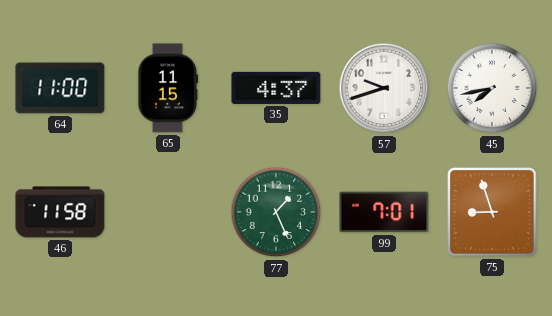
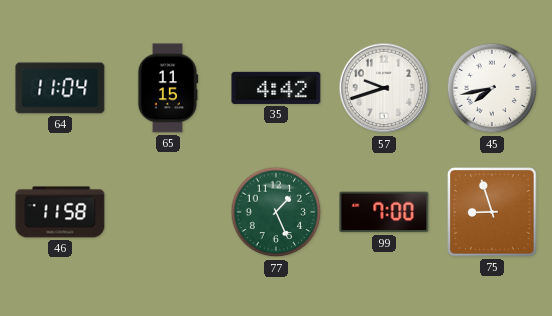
64: 11:00 -> 11:04
35: 4:37 -> 4:42
99: 7:01 -> 7:00
